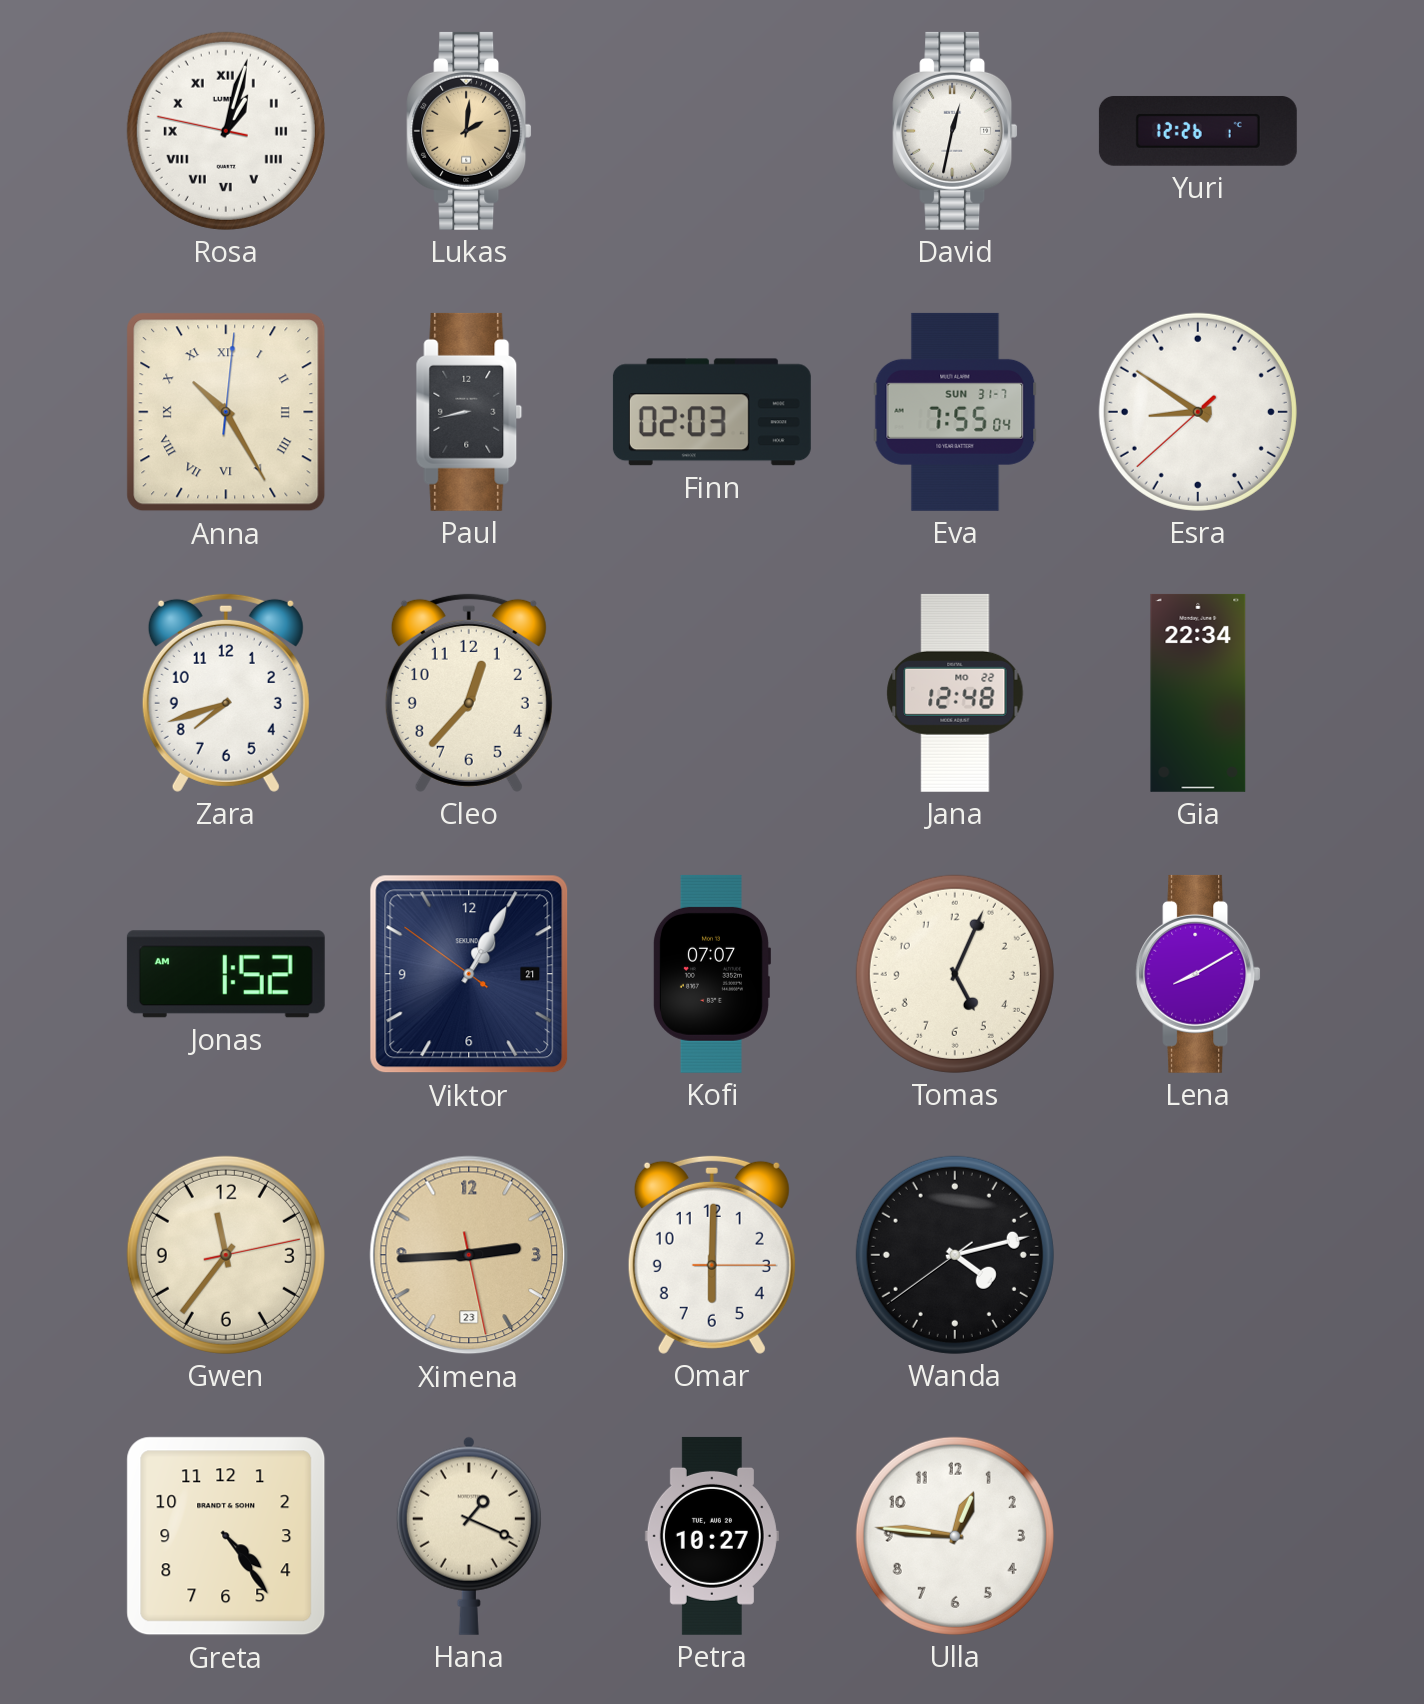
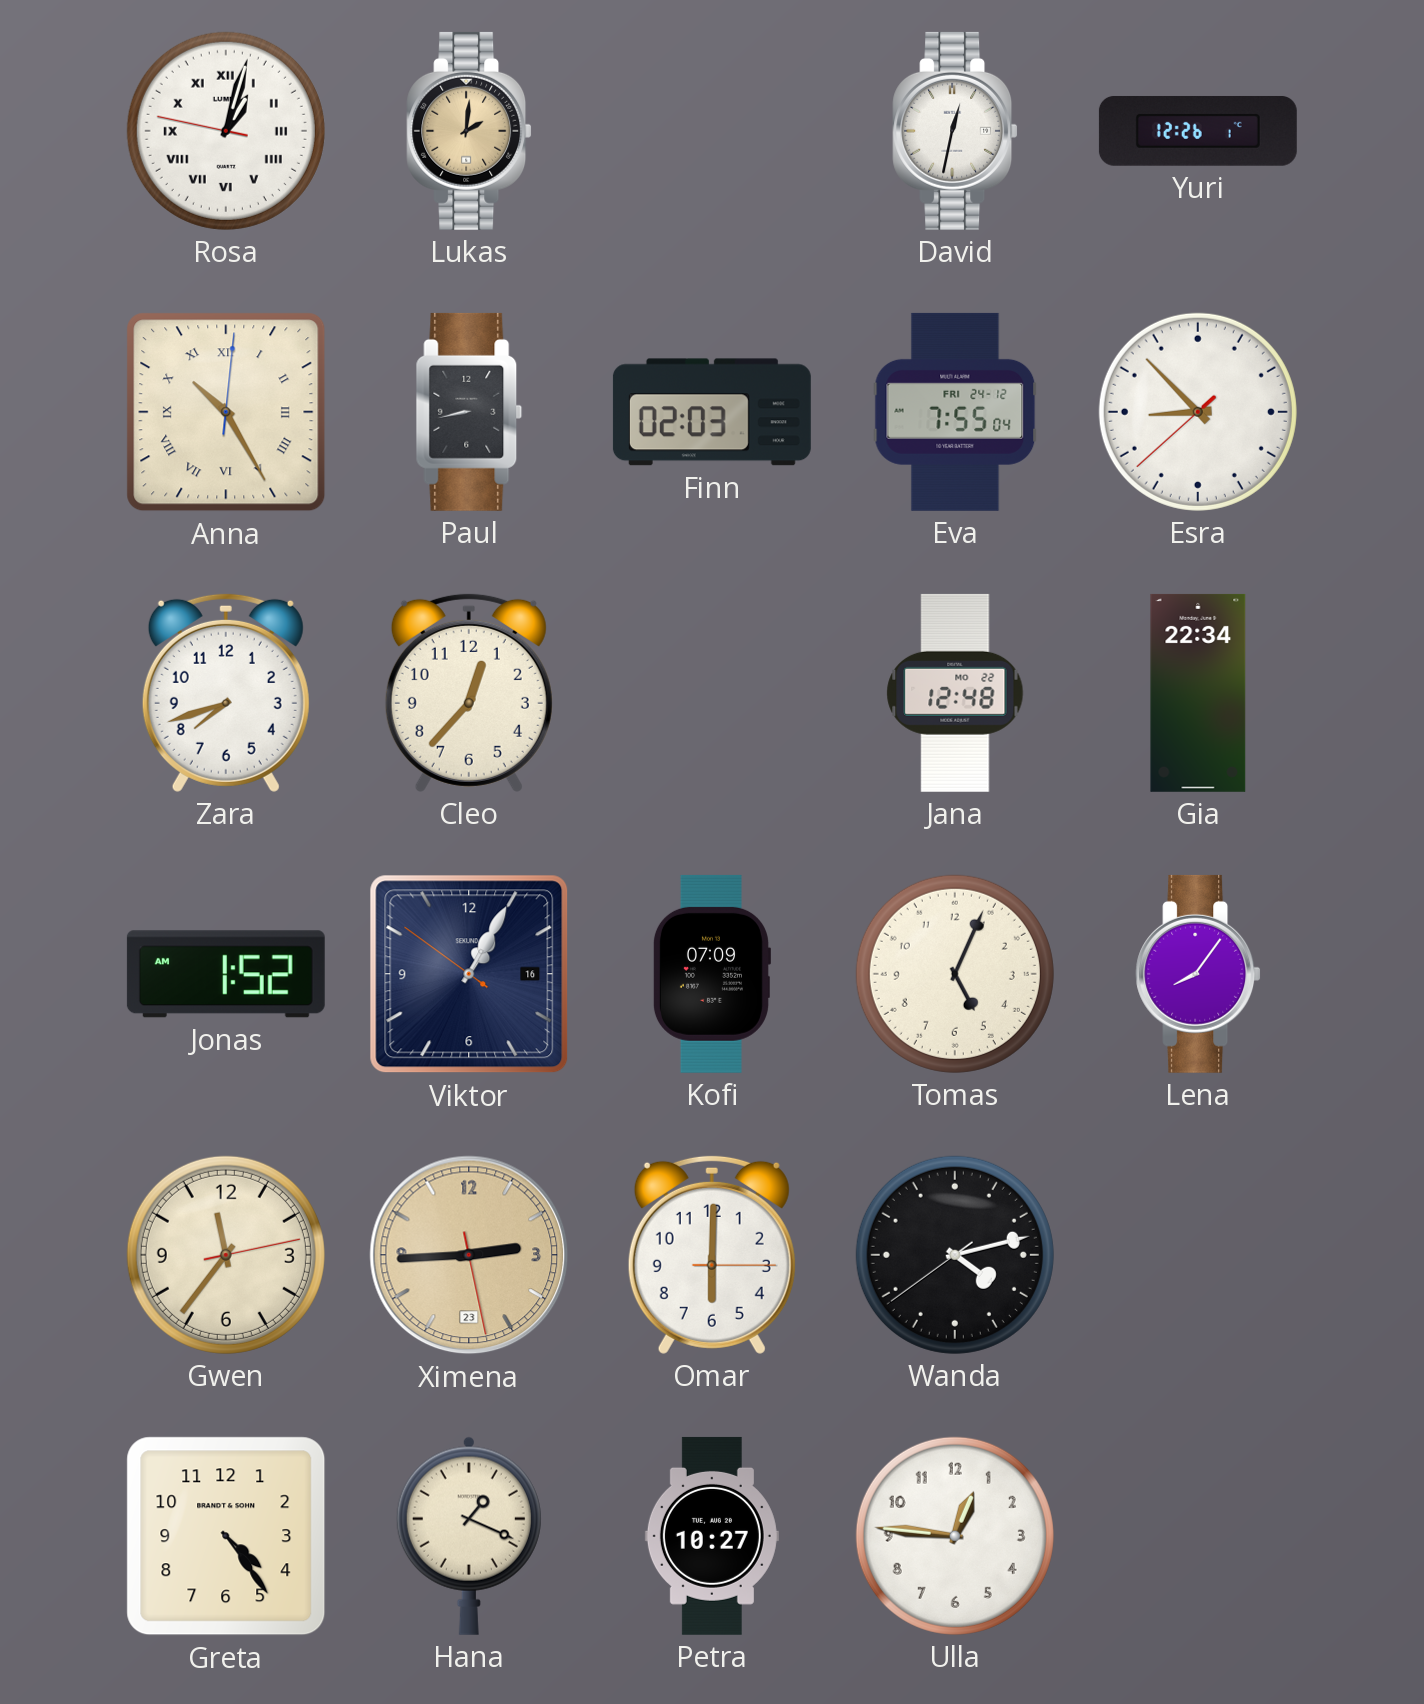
Eva date: SUN 31-7 -> FRI 24-12
Esra: 8:50 -> 8:52
Viktor date: 21 -> 16
Kofi: 07:07 -> 07:09
Lena: 8:10 -> 8:06
